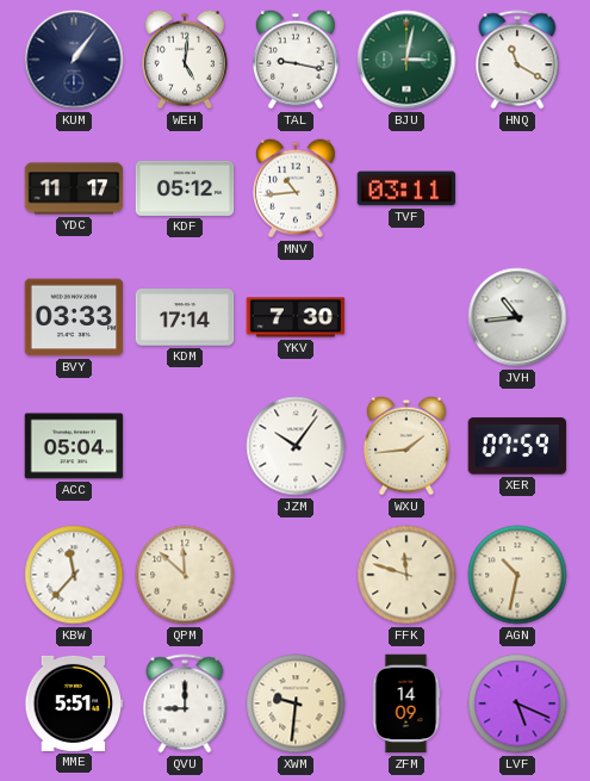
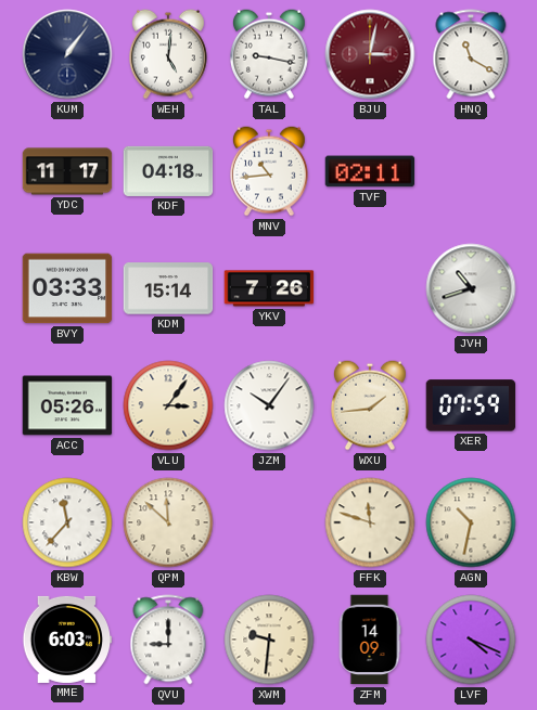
BJU dial: green -> burgundy
KDF: 05:12 -> 04:18
TVF: 03:11 -> 02:11
KDM: 17:14 -> 15:14
YKV: 7:30 -> 7:26
JVH: 10:44 -> 10:42
ACC: 05:04 -> 05:26
VLU: none -> 3:06
MME: 5:51 -> 6:03
LVF: 5:19 -> 4:19
